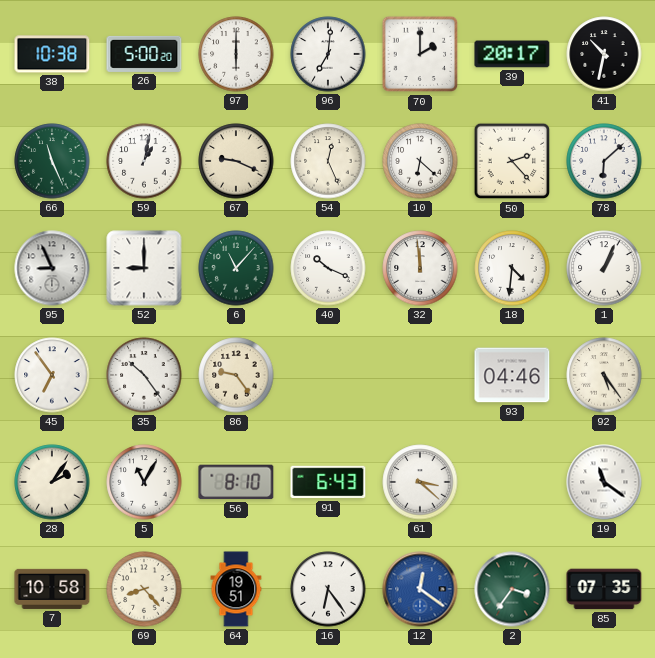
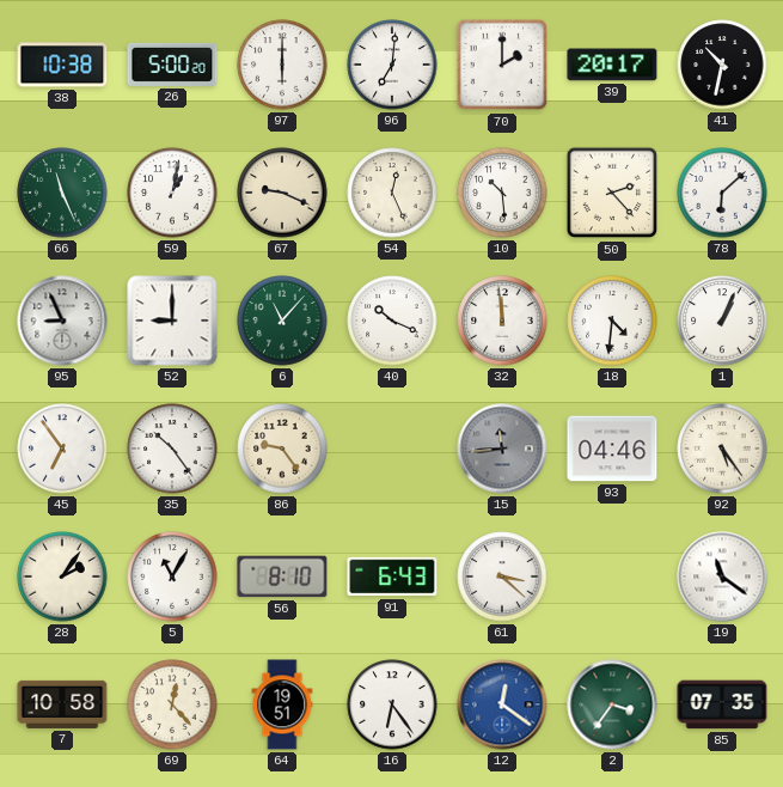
10: 6:22 -> 10:29
15: none -> 11:44
69: 8:23 -> 12:23
